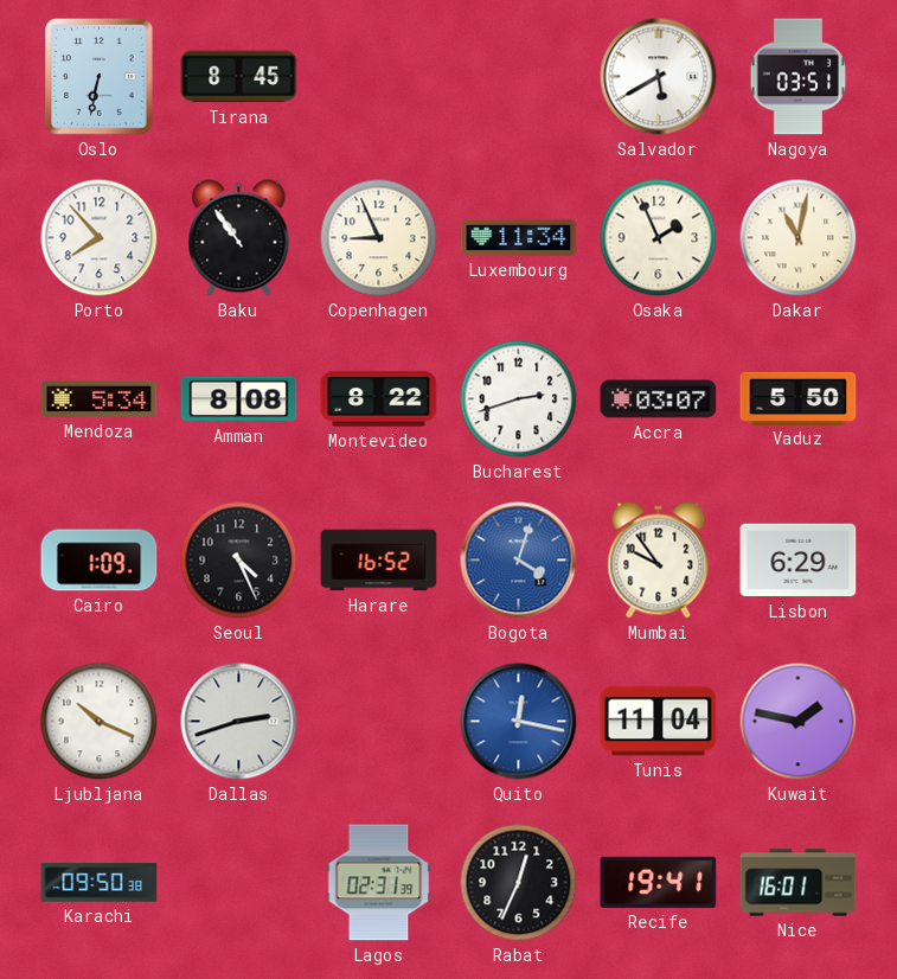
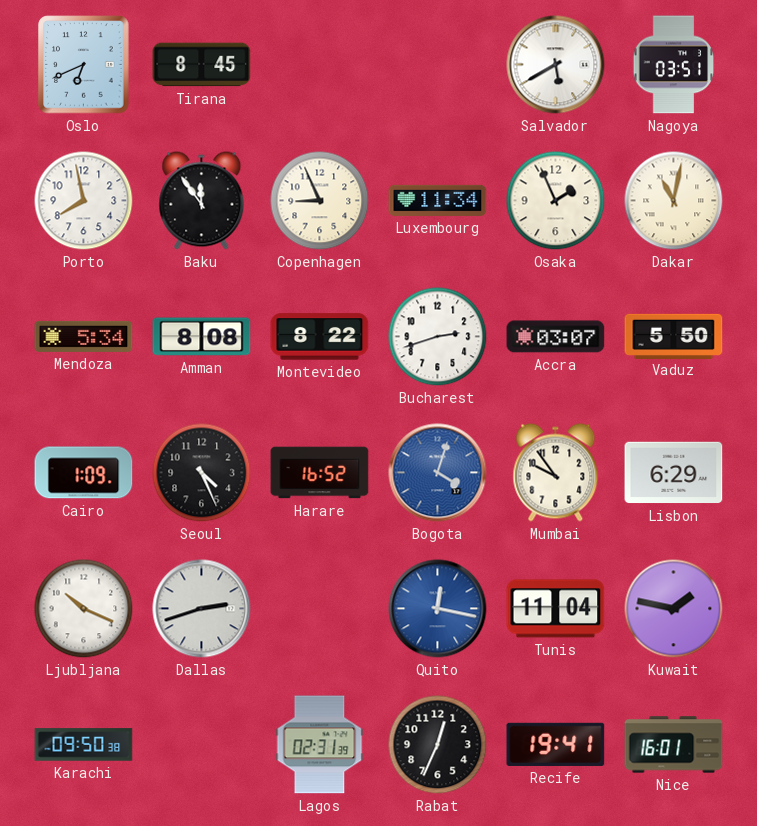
Oslo: 6:32 -> 6:41
Porto: 7:53 -> 7:58
Baku: 10:54 -> 11:54
